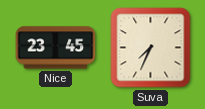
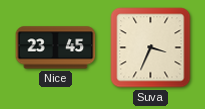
Suva: 7:34 -> 3:34
